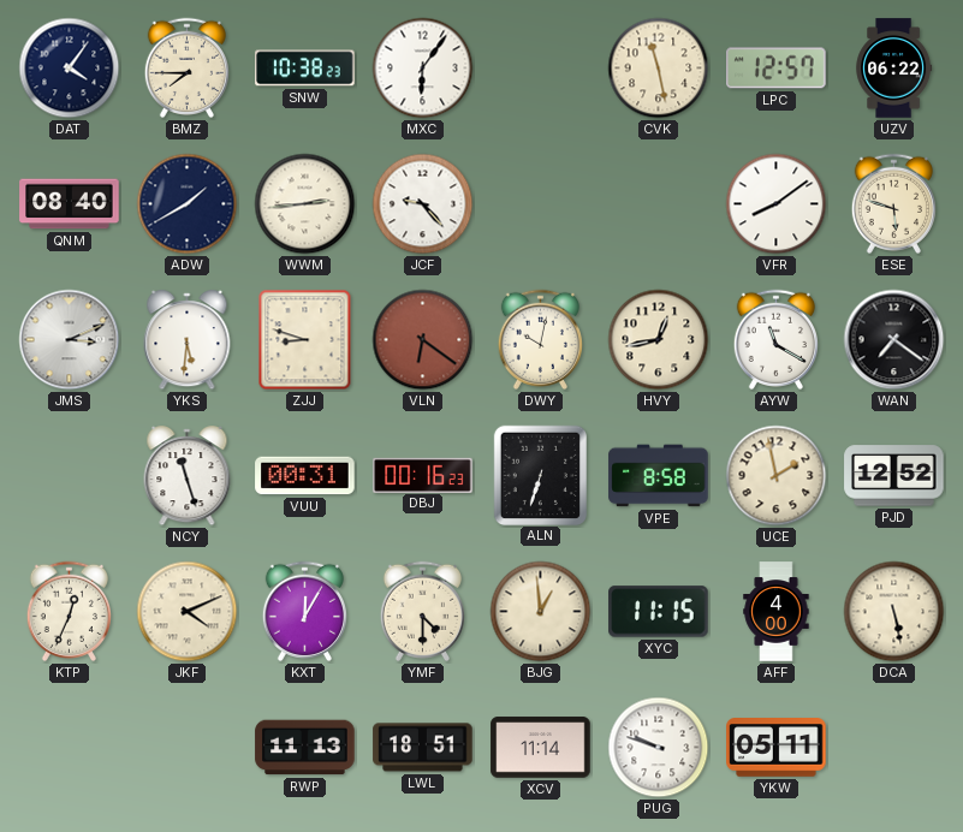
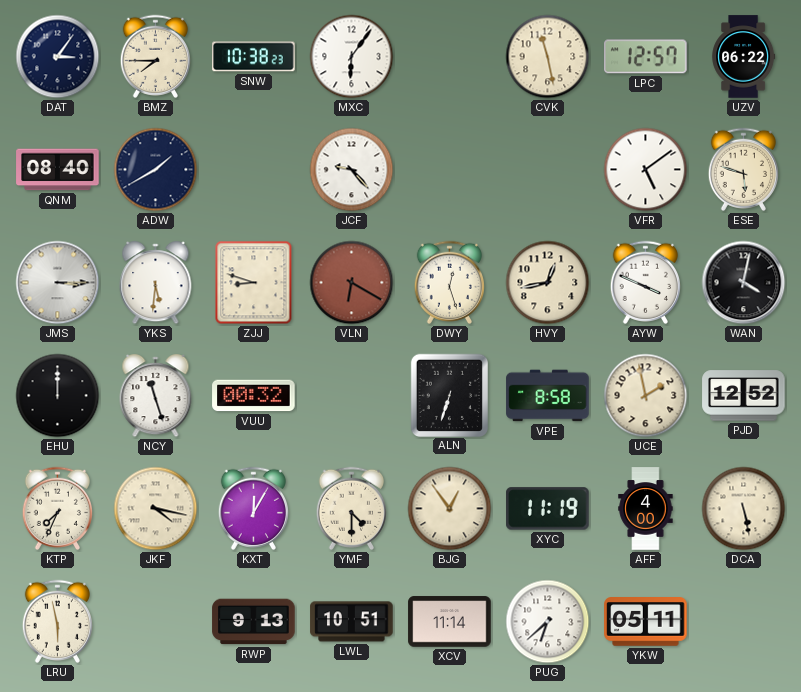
DAT: 4:06 -> 3:06
WWM: 2:44 -> none
VFR: 8:09 -> 5:09
JMS: 3:11 -> 3:15
VLN: 6:21 -> 6:20
DWY: 10:02 -> 12:27
AYW: 11:20 -> 3:49
WAN: 7:21 -> 4:02
EHU: none -> 12:00
VUU: 00:31 -> 00:32
DBJ: 00:16 -> none
KTP: 12:34 -> 7:34
JKF: 4:11 -> 4:17
BJG: 12:59 -> 12:54
XYC: 11:15 -> 11:19
LRU: none -> 5:58
RWP: 11:13 -> 9:13
LWL: 18:51 -> 10:51
PUG: 9:48 -> 6:38
